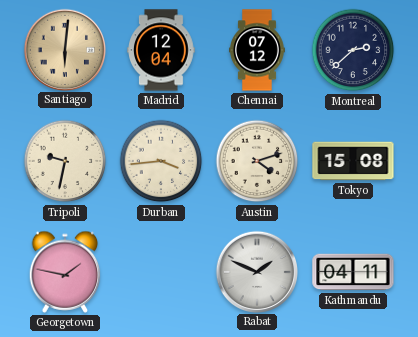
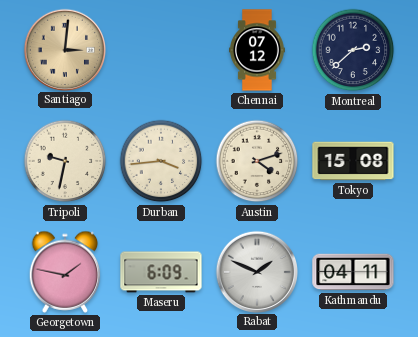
Santiago: 6:01 -> 3:01
Madrid: 12:04 -> none
Maseru: none -> 6:09
